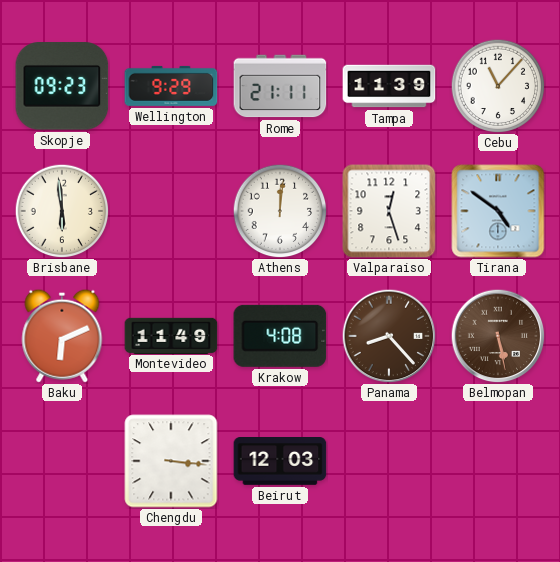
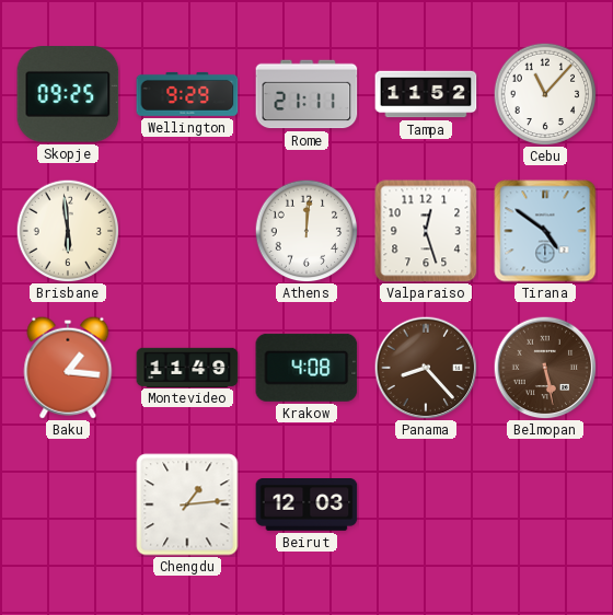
Skopje: 09:23 -> 09:25
Tampa: 11:39 -> 11:52
Baku: 6:11 -> 1:16
Chengdu: 3:16 -> 1:14
